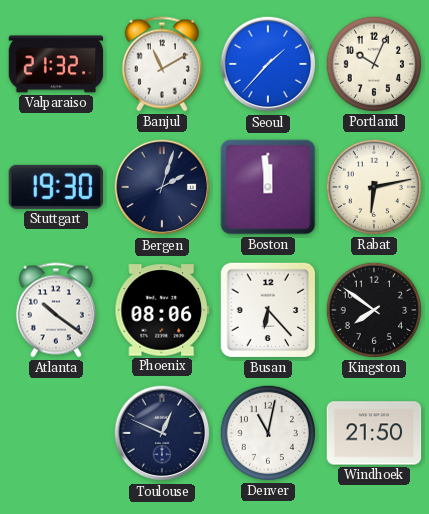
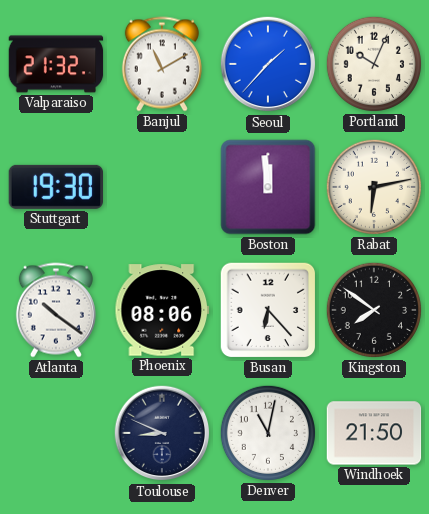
Bergen: 2:03 -> none
Toulouse: 12:49 -> 8:49
